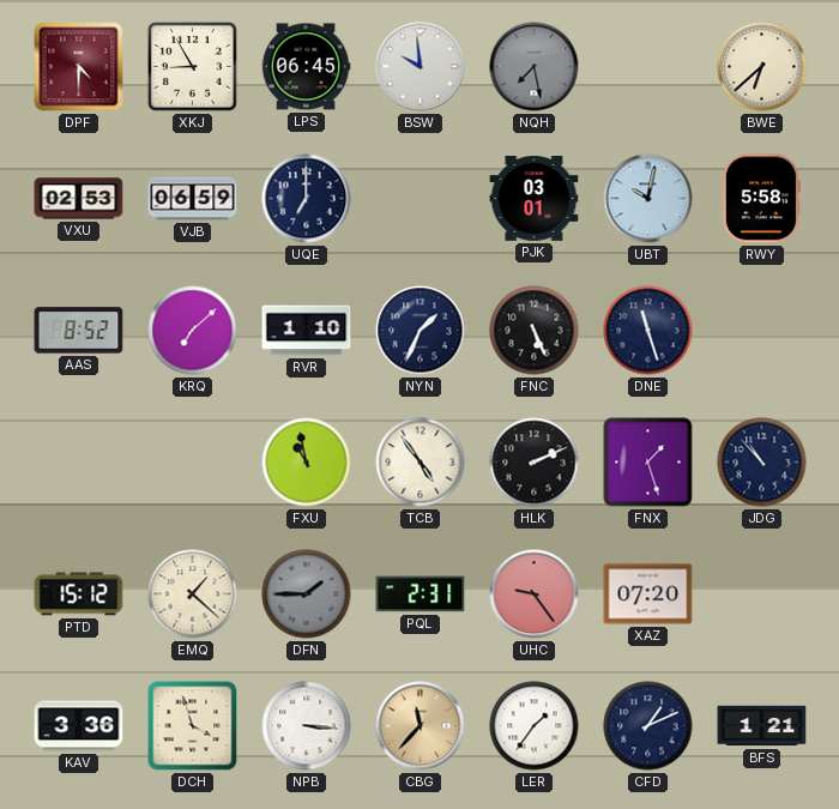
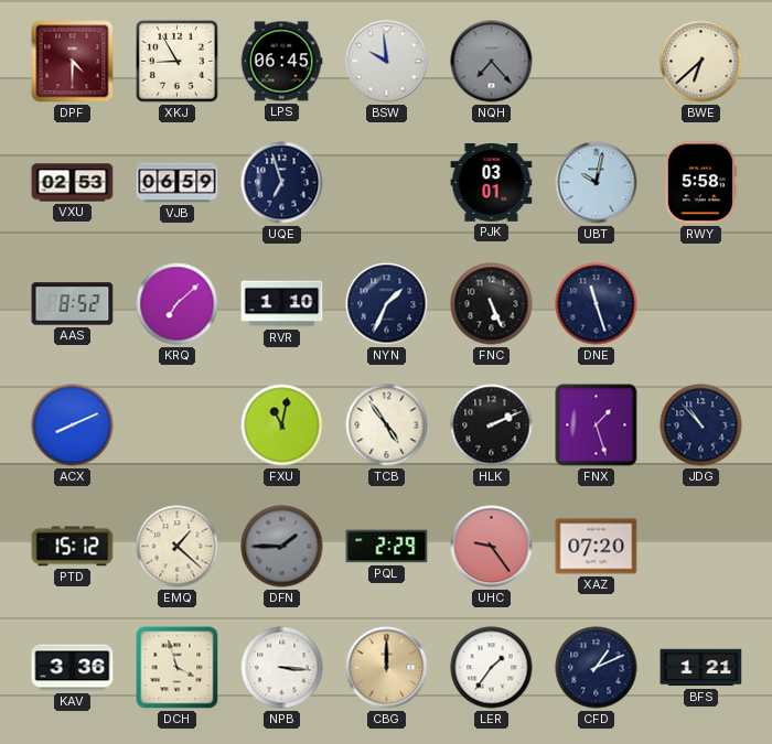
NQH: 7:28 -> 7:23
UQE: 7:00 -> 6:57
ACX: none -> 8:11
FXU: 10:58 -> 11:02
PQL: 2:31 -> 2:29
CBG: 11:37 -> 12:00
